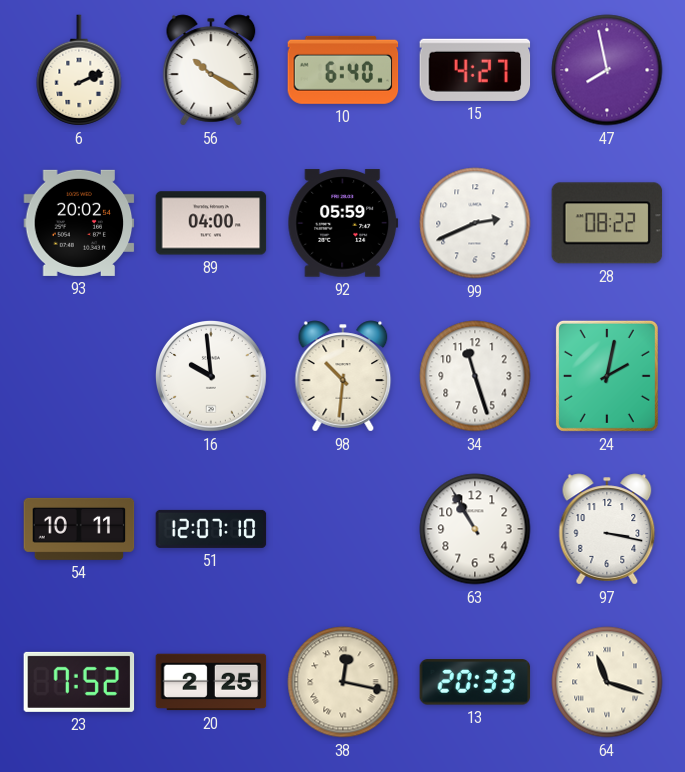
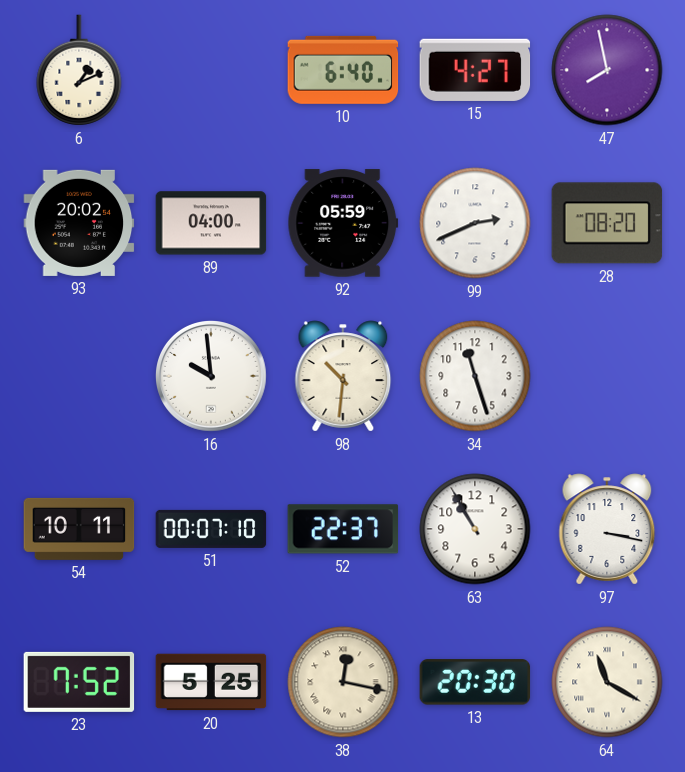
6: 2:11 -> 1:11
56: 10:20 -> none
28: 08:22 -> 08:20
24: 2:02 -> none
51: 12:07 -> 00:07
52: none -> 22:37
20: 2:25 -> 5:25
13: 20:33 -> 20:30
64: 11:18 -> 11:20
